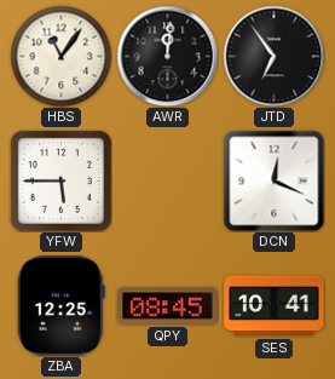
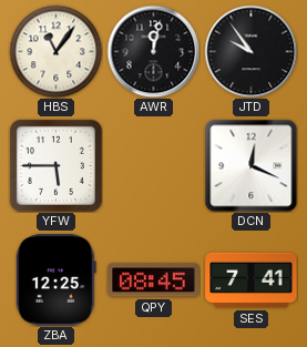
AWR: 12:01 -> 12:02
JTD: 6:54 -> 9:54
SES: 10:41 -> 7:41
